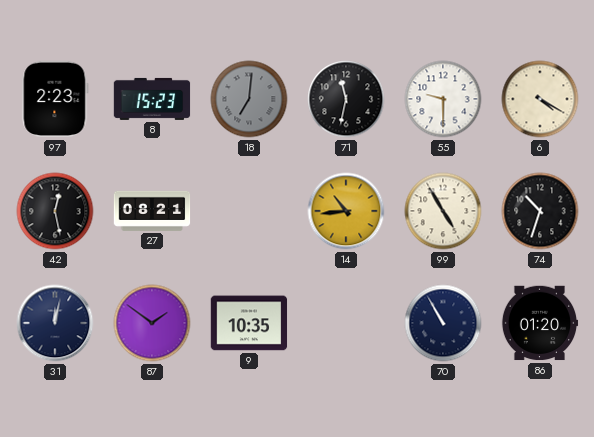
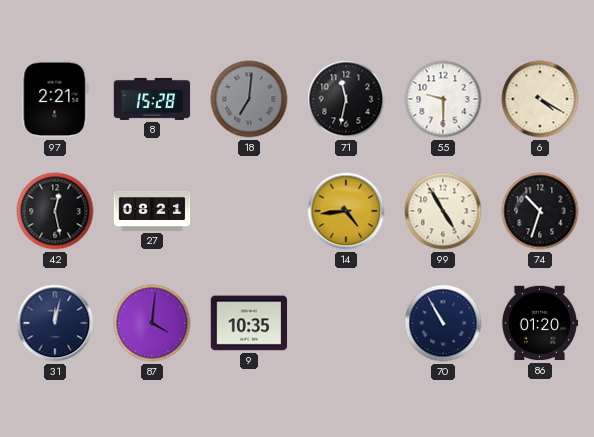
97: 2:23 -> 2:21
8: 15:23 -> 15:28
14: 10:44 -> 4:44
87: 1:51 -> 4:01
